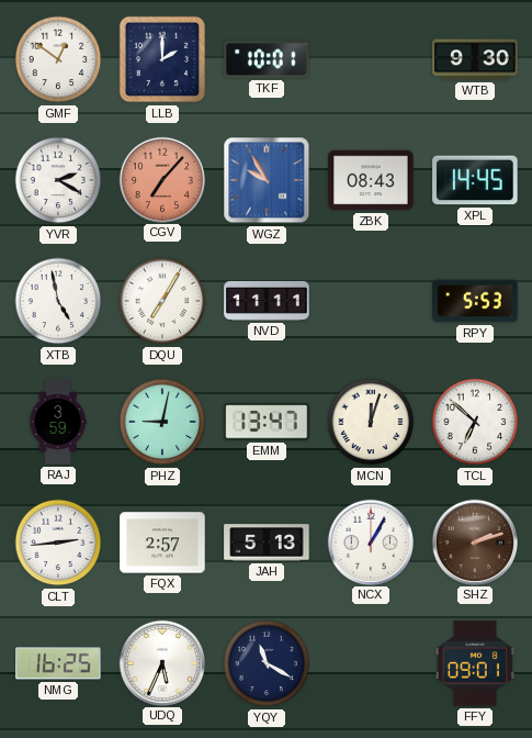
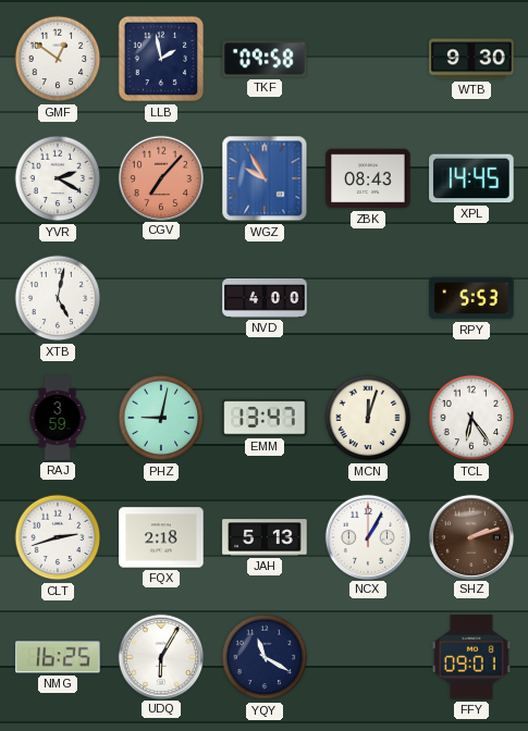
LLB: 2:00 -> 1:58
TKF: 10:01 -> 09:58
XTB: 4:58 -> 5:02
DQU: 7:05 -> none
NVD: 11:11 -> 4:00
TCL: 6:52 -> 6:24
CLT: 2:44 -> 2:42
FQX: 2:57 -> 2:18
UDQ: 5:34 -> 6:05
